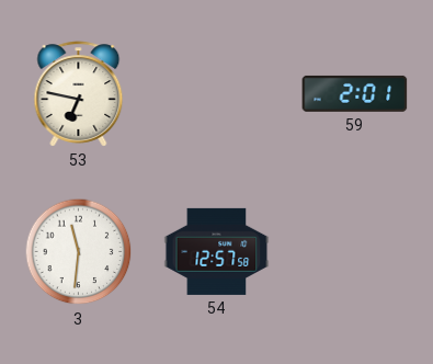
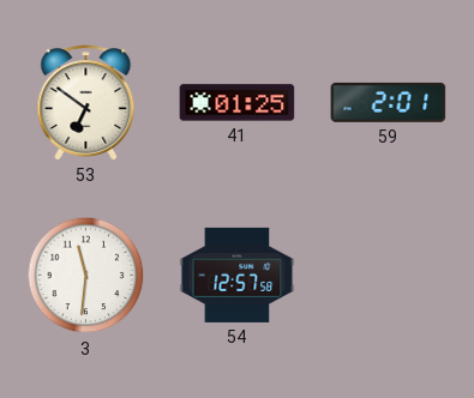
53: 6:47 -> 6:51
41: none -> 01:25
